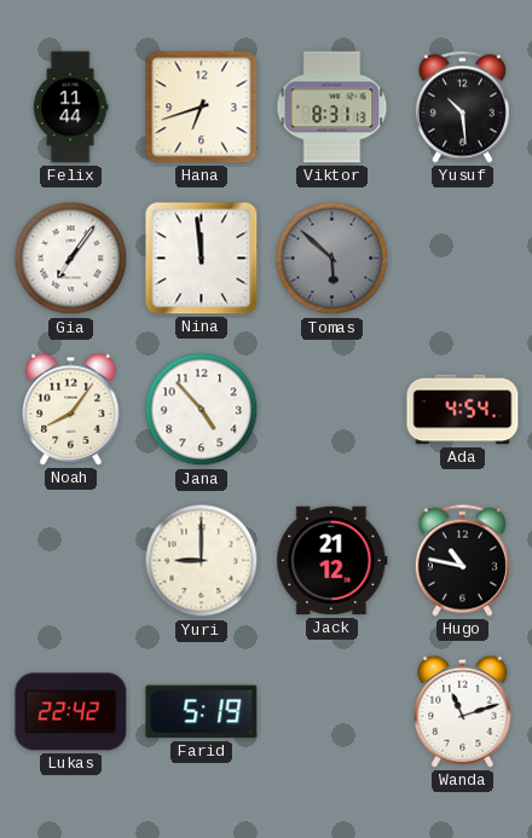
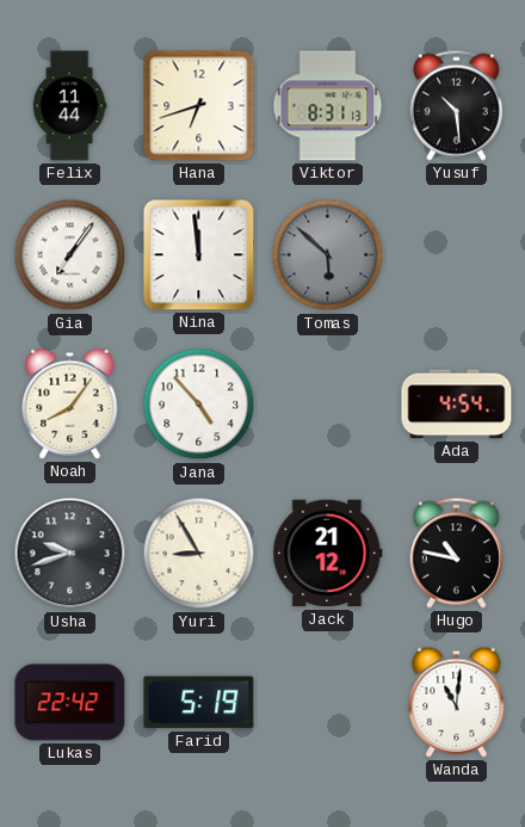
Usha: none -> 9:42
Yuri: 9:00 -> 8:55
Wanda: 11:12 -> 11:01
